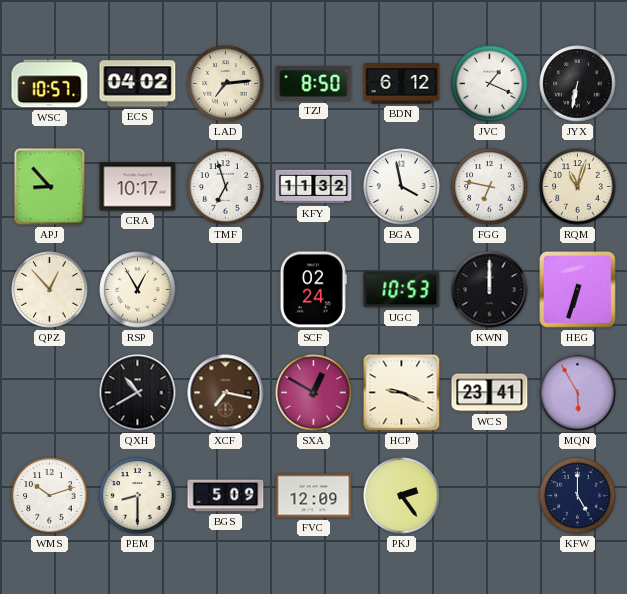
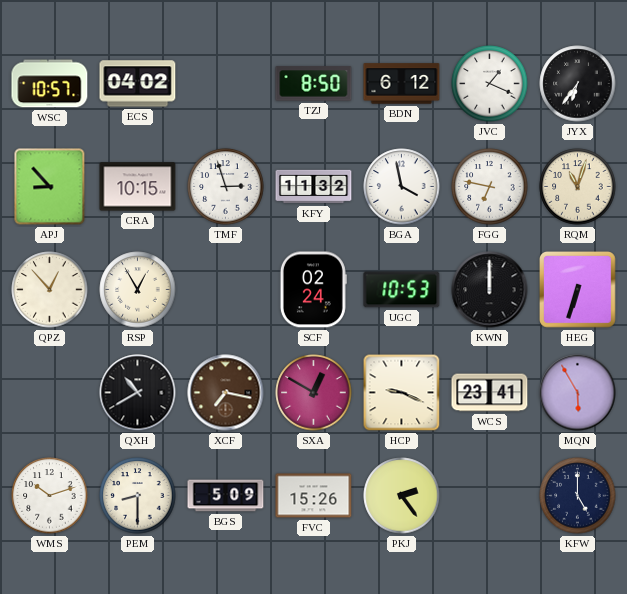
LAD: 7:14 -> none
JYX: 6:32 -> 6:36
CRA: 10:17 -> 10:15
TMF: 6:57 -> 2:57
FVC: 12:09 -> 15:26
